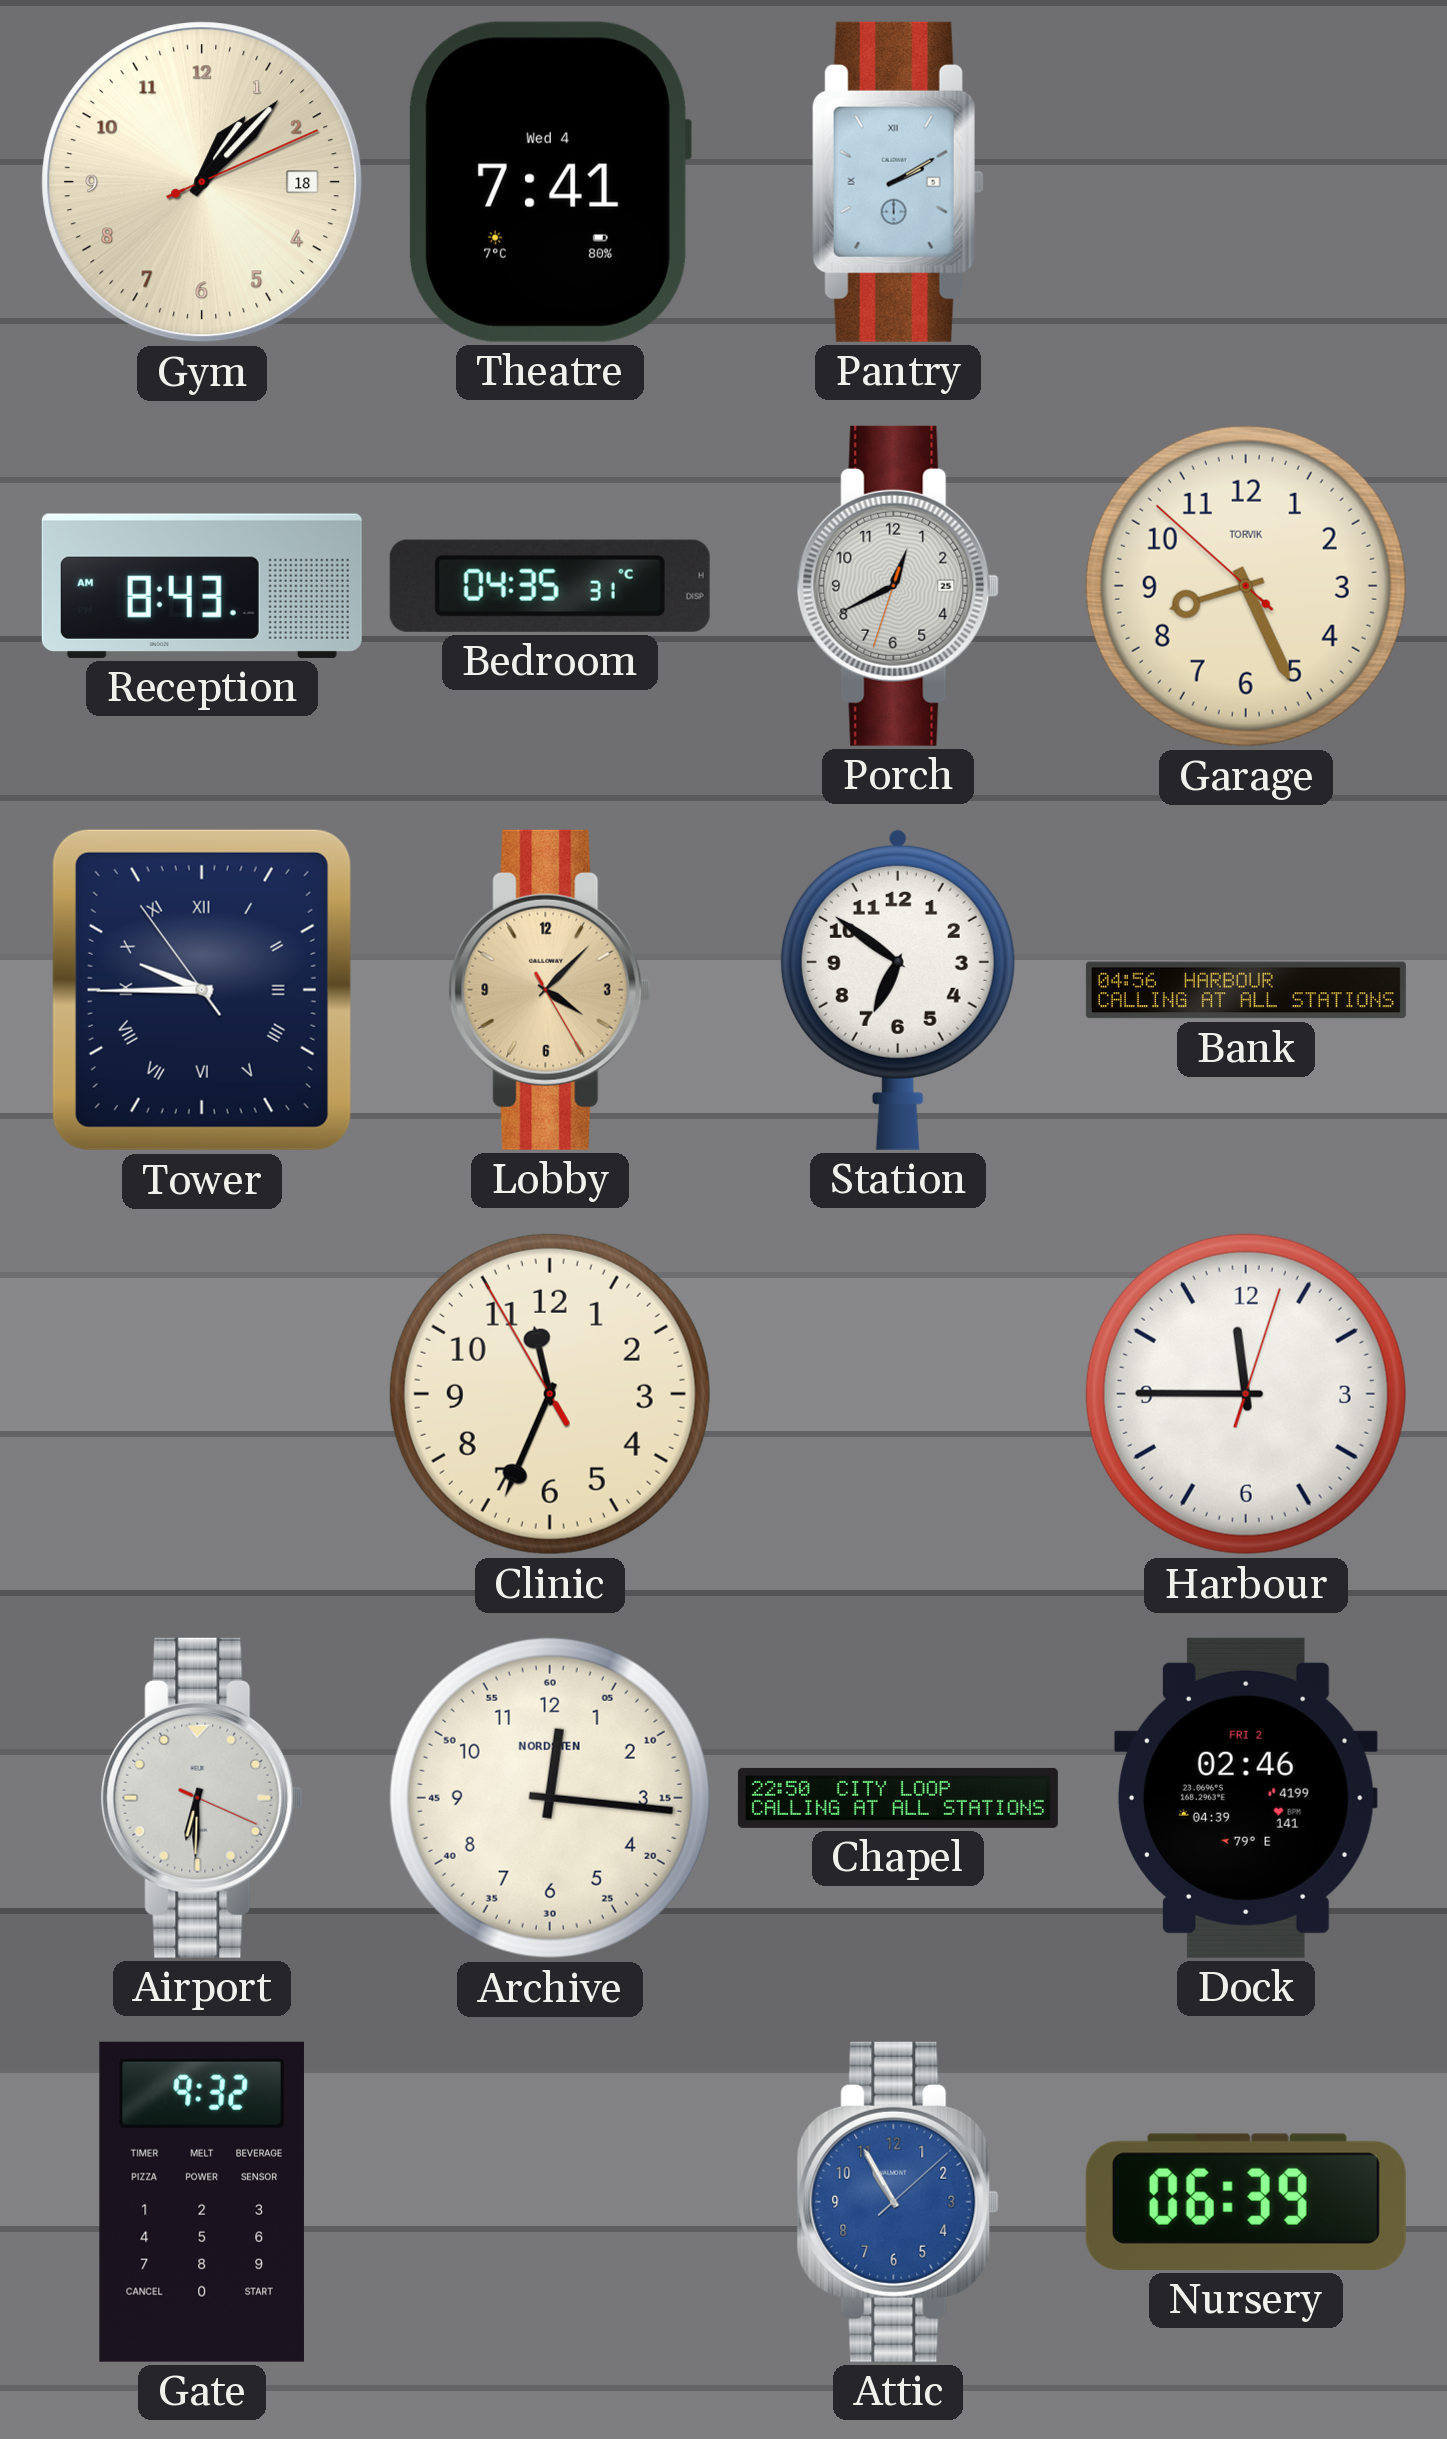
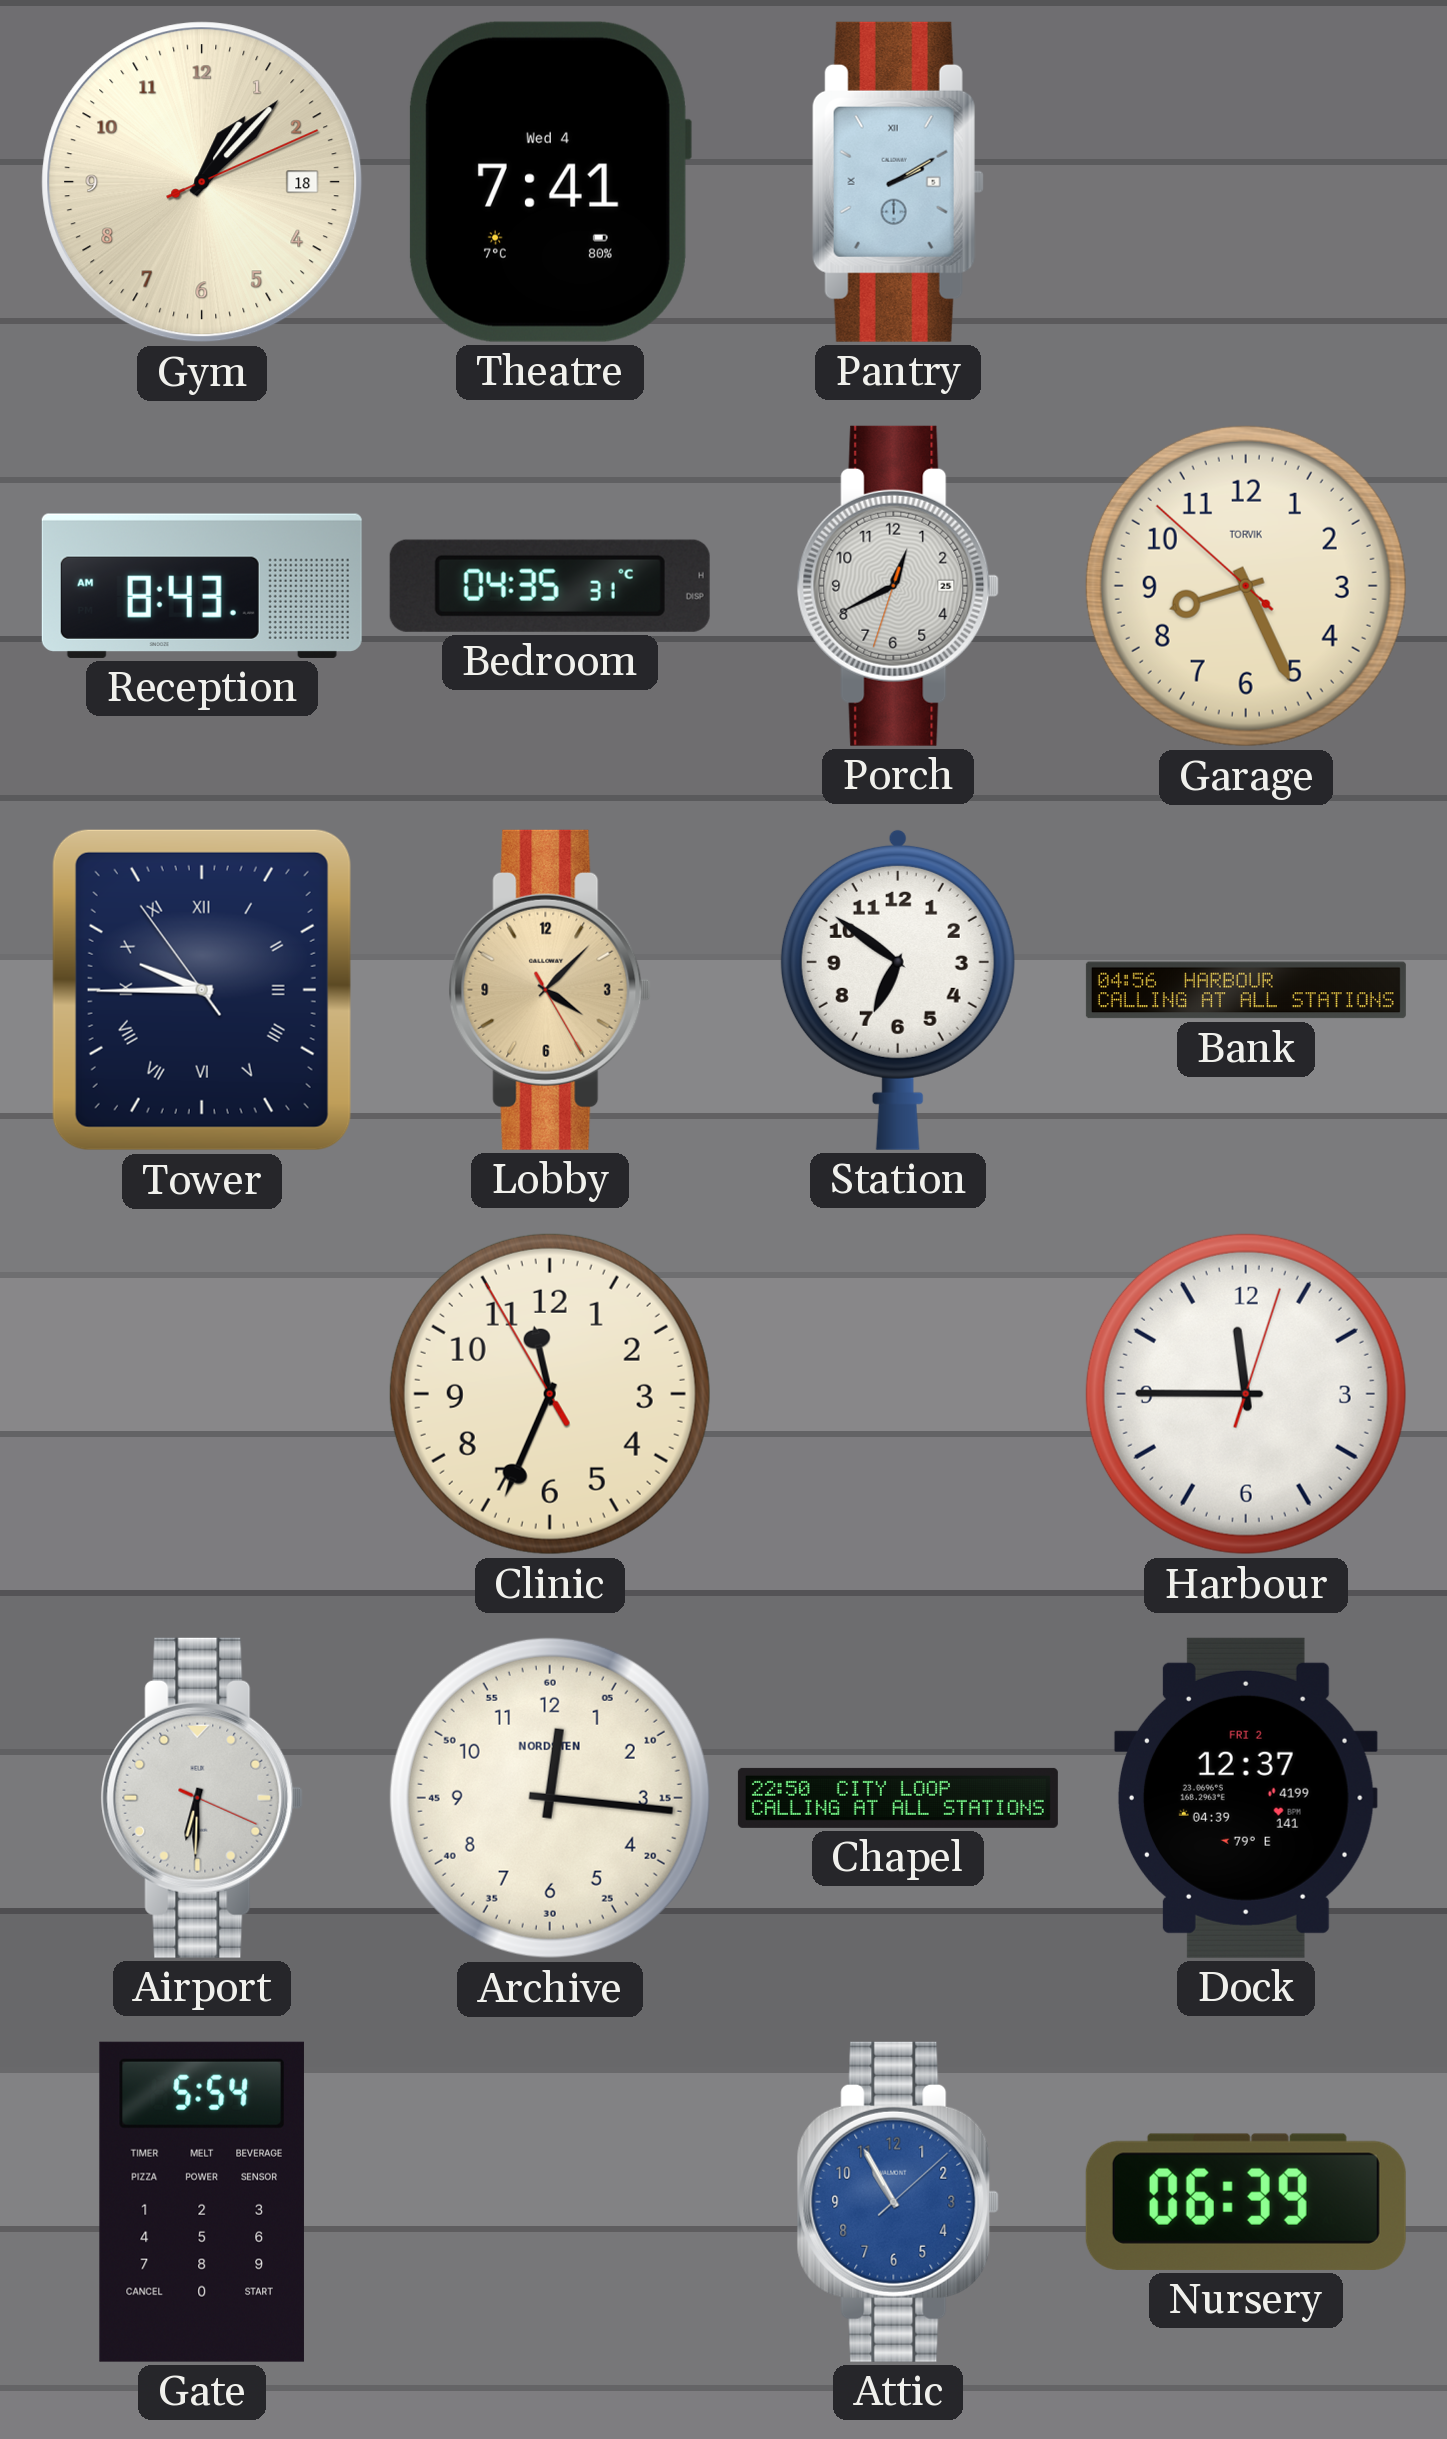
Dock: 02:46 -> 12:37
Gate: 9:32 -> 5:54
